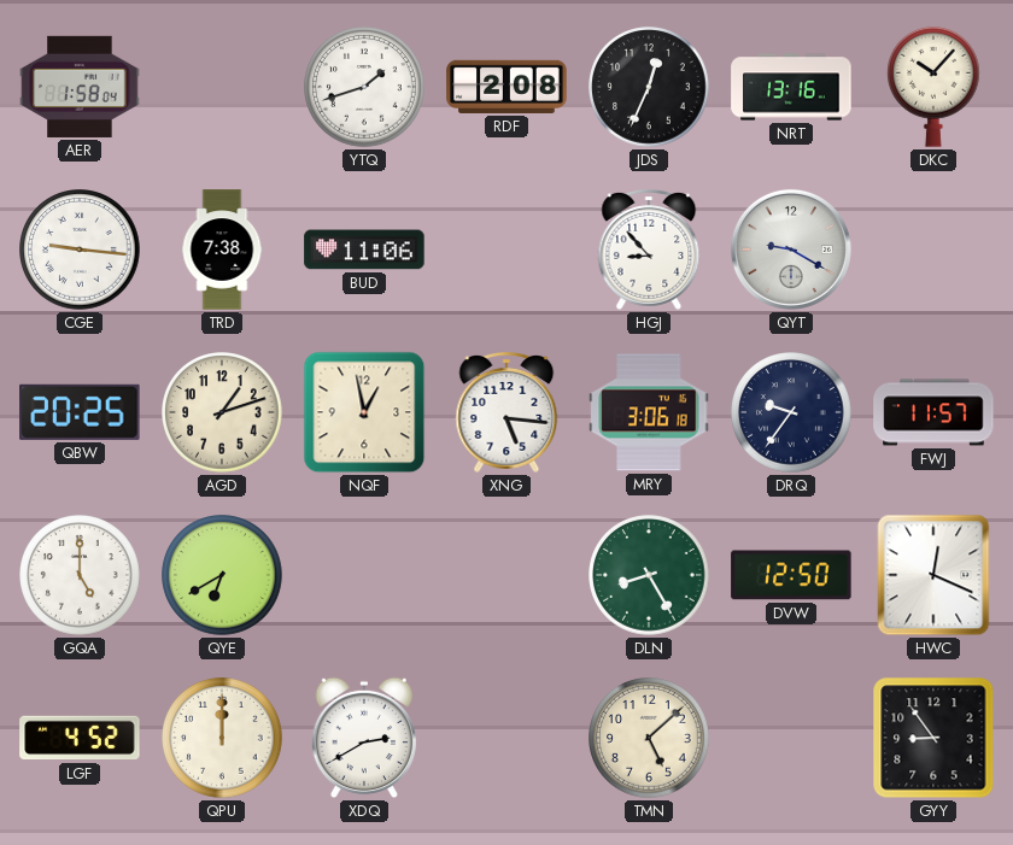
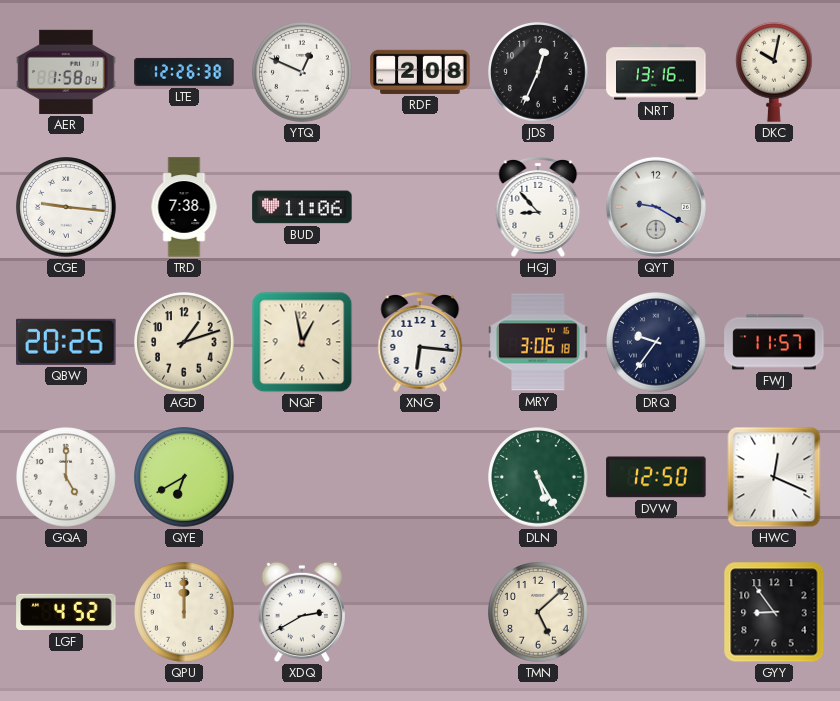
LTE: none -> 12:26
YTQ: 1:42 -> 12:49
DKC: 10:07 -> 10:02
XNG: 5:16 -> 6:16
DLN: 8:25 -> 5:25
